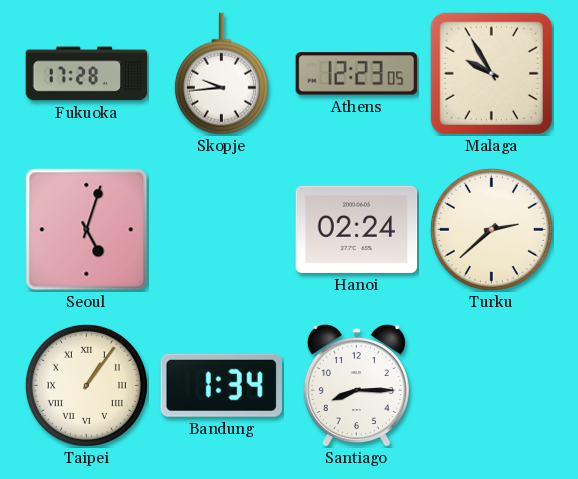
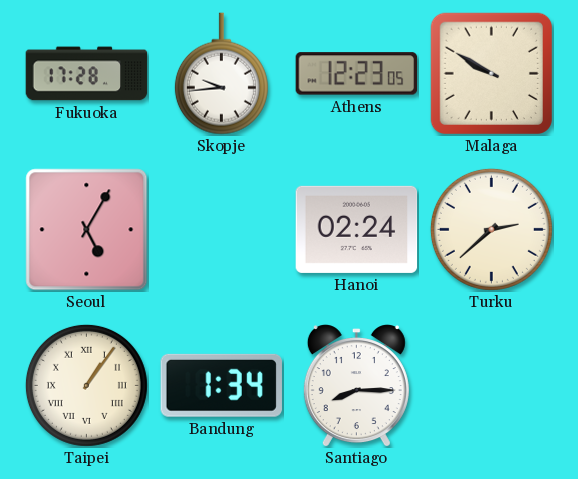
Malaga: 9:55 -> 9:50
Seoul: 5:03 -> 5:05
